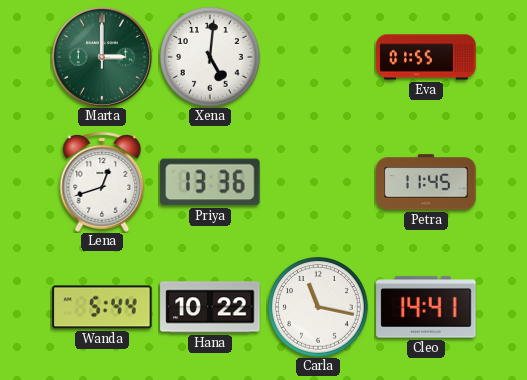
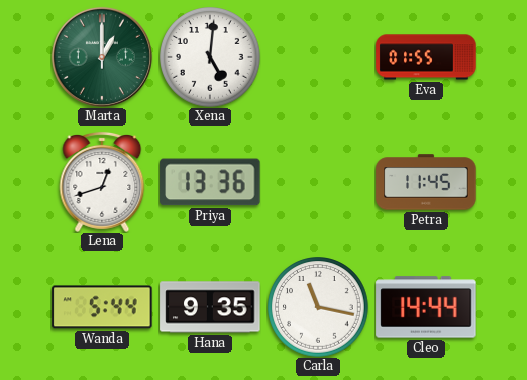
Marta: 3:00 -> 1:00
Hana: 10:22 -> 9:35
Cleo: 14:41 -> 14:44
